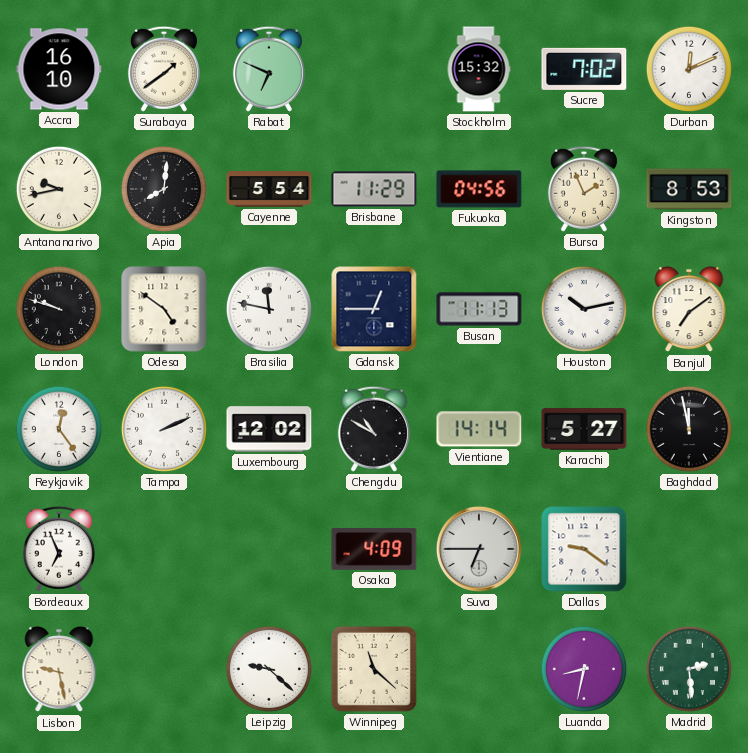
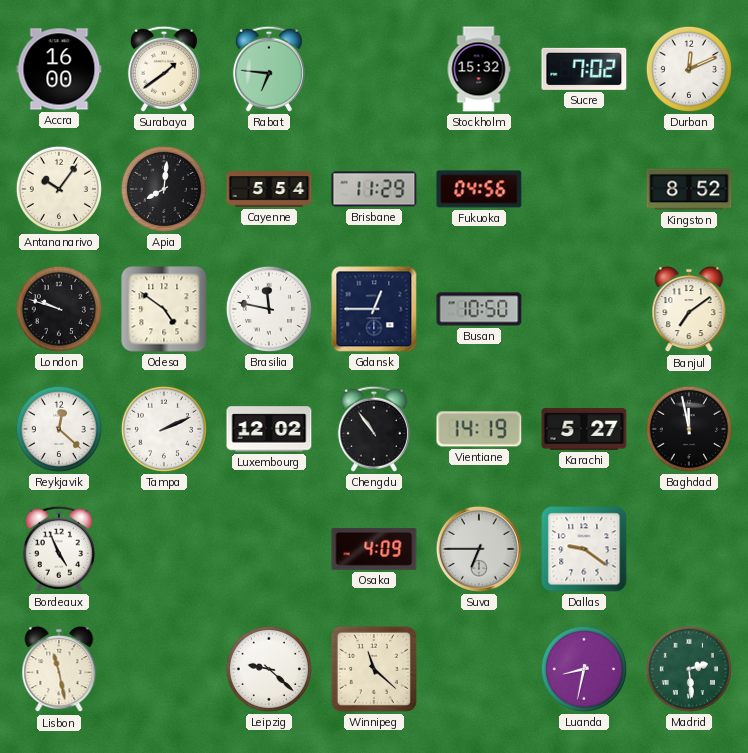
Accra: 16:10 -> 16:00
Rabat: 6:49 -> 6:46
Antananarivo: 9:43 -> 10:06
Bursa: 1:56 -> none
Kingston: 8:53 -> 8:52
Busan: 11:13 -> 10:50
Houston: 10:13 -> none
Reykjavik: 12:24 -> 12:22
Chengdu: 10:50 -> 10:54
Vientiane: 14:14 -> 14:19
Bordeaux: 6:56 -> 4:56
Lisbon: 9:28 -> 11:28
